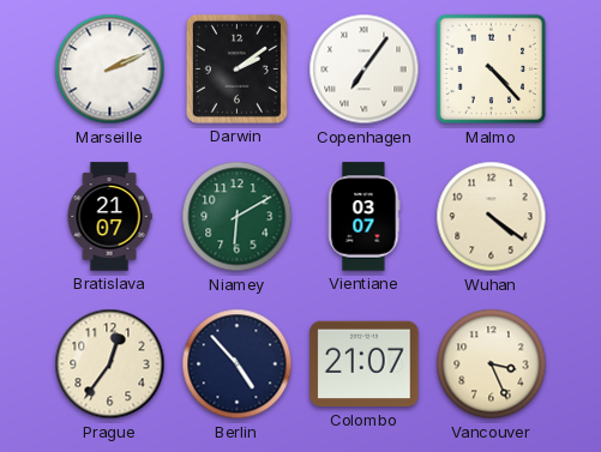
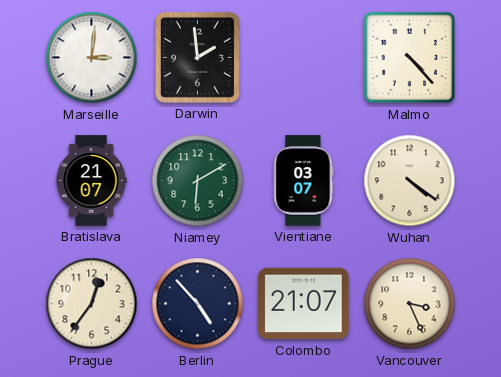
Marseille: 2:11 -> 3:01
Darwin: 2:09 -> 1:59
Copenhagen: 7:06 -> none
